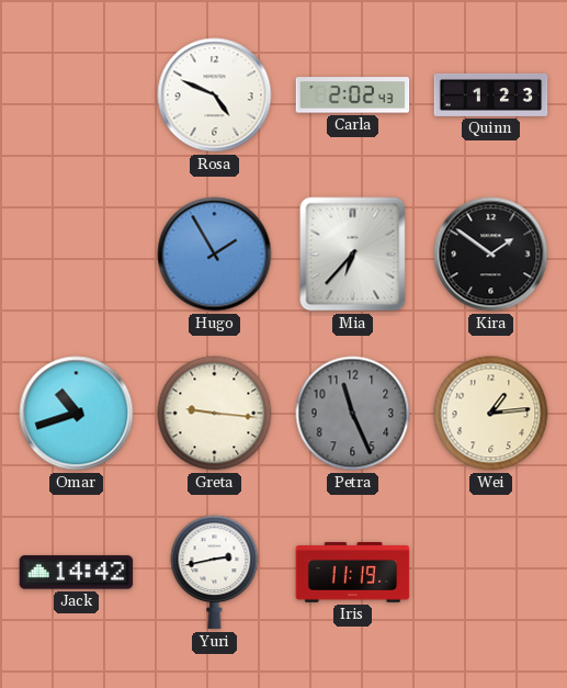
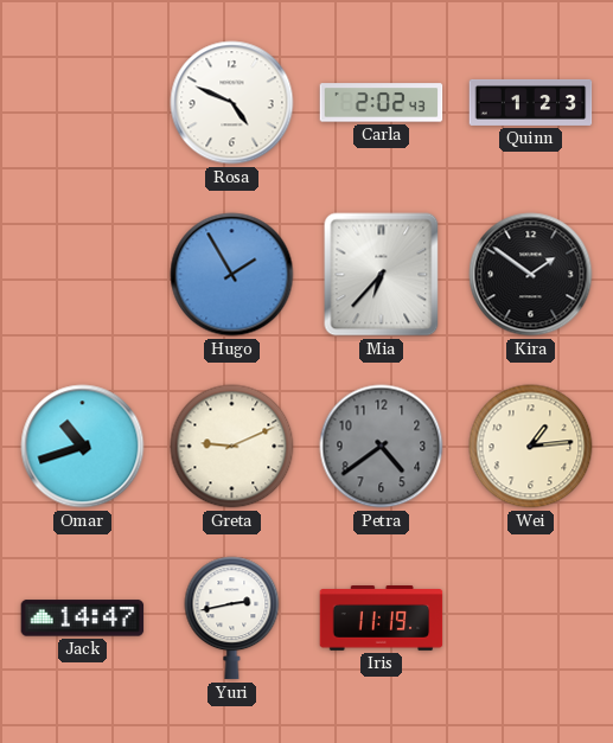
Greta: 9:16 -> 9:11
Petra: 11:26 -> 4:39
Jack: 14:42 -> 14:47
